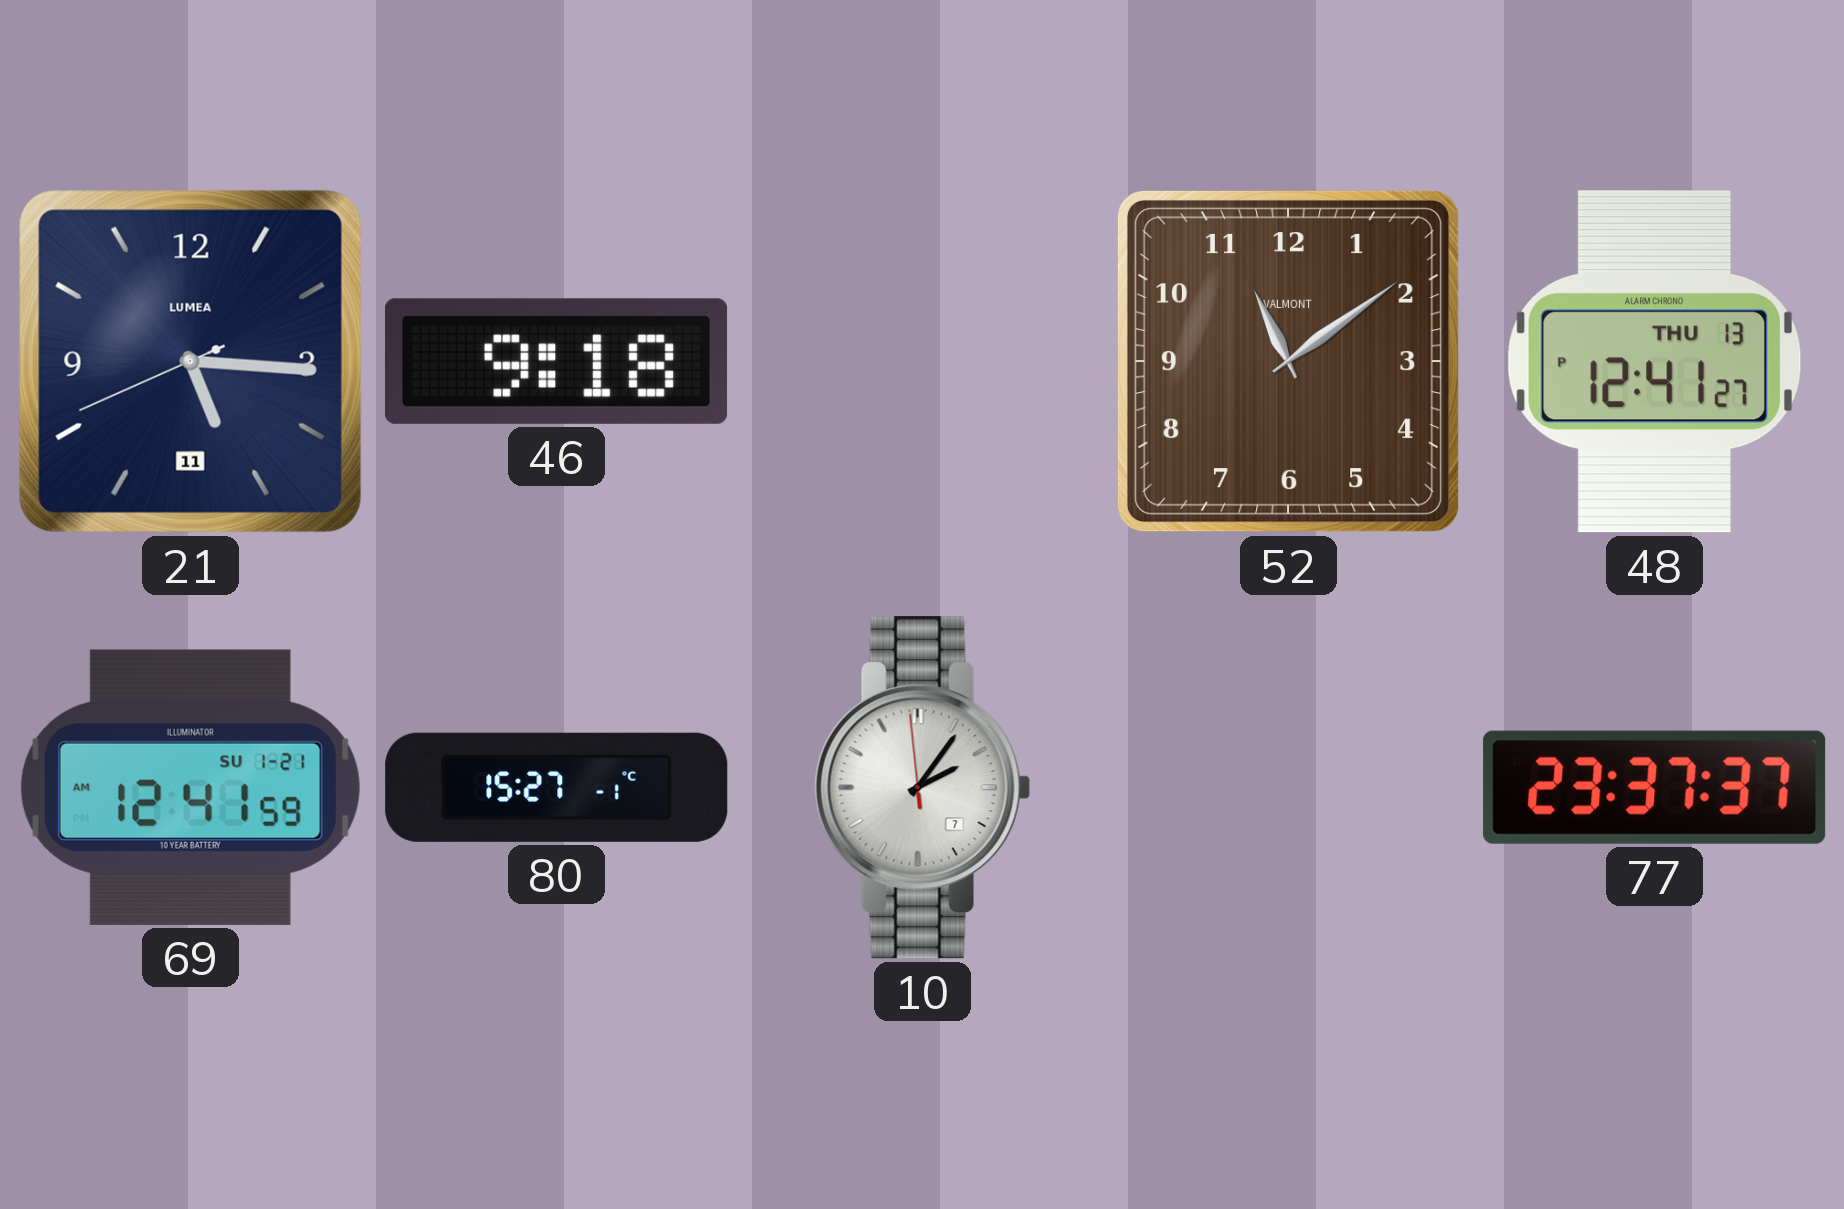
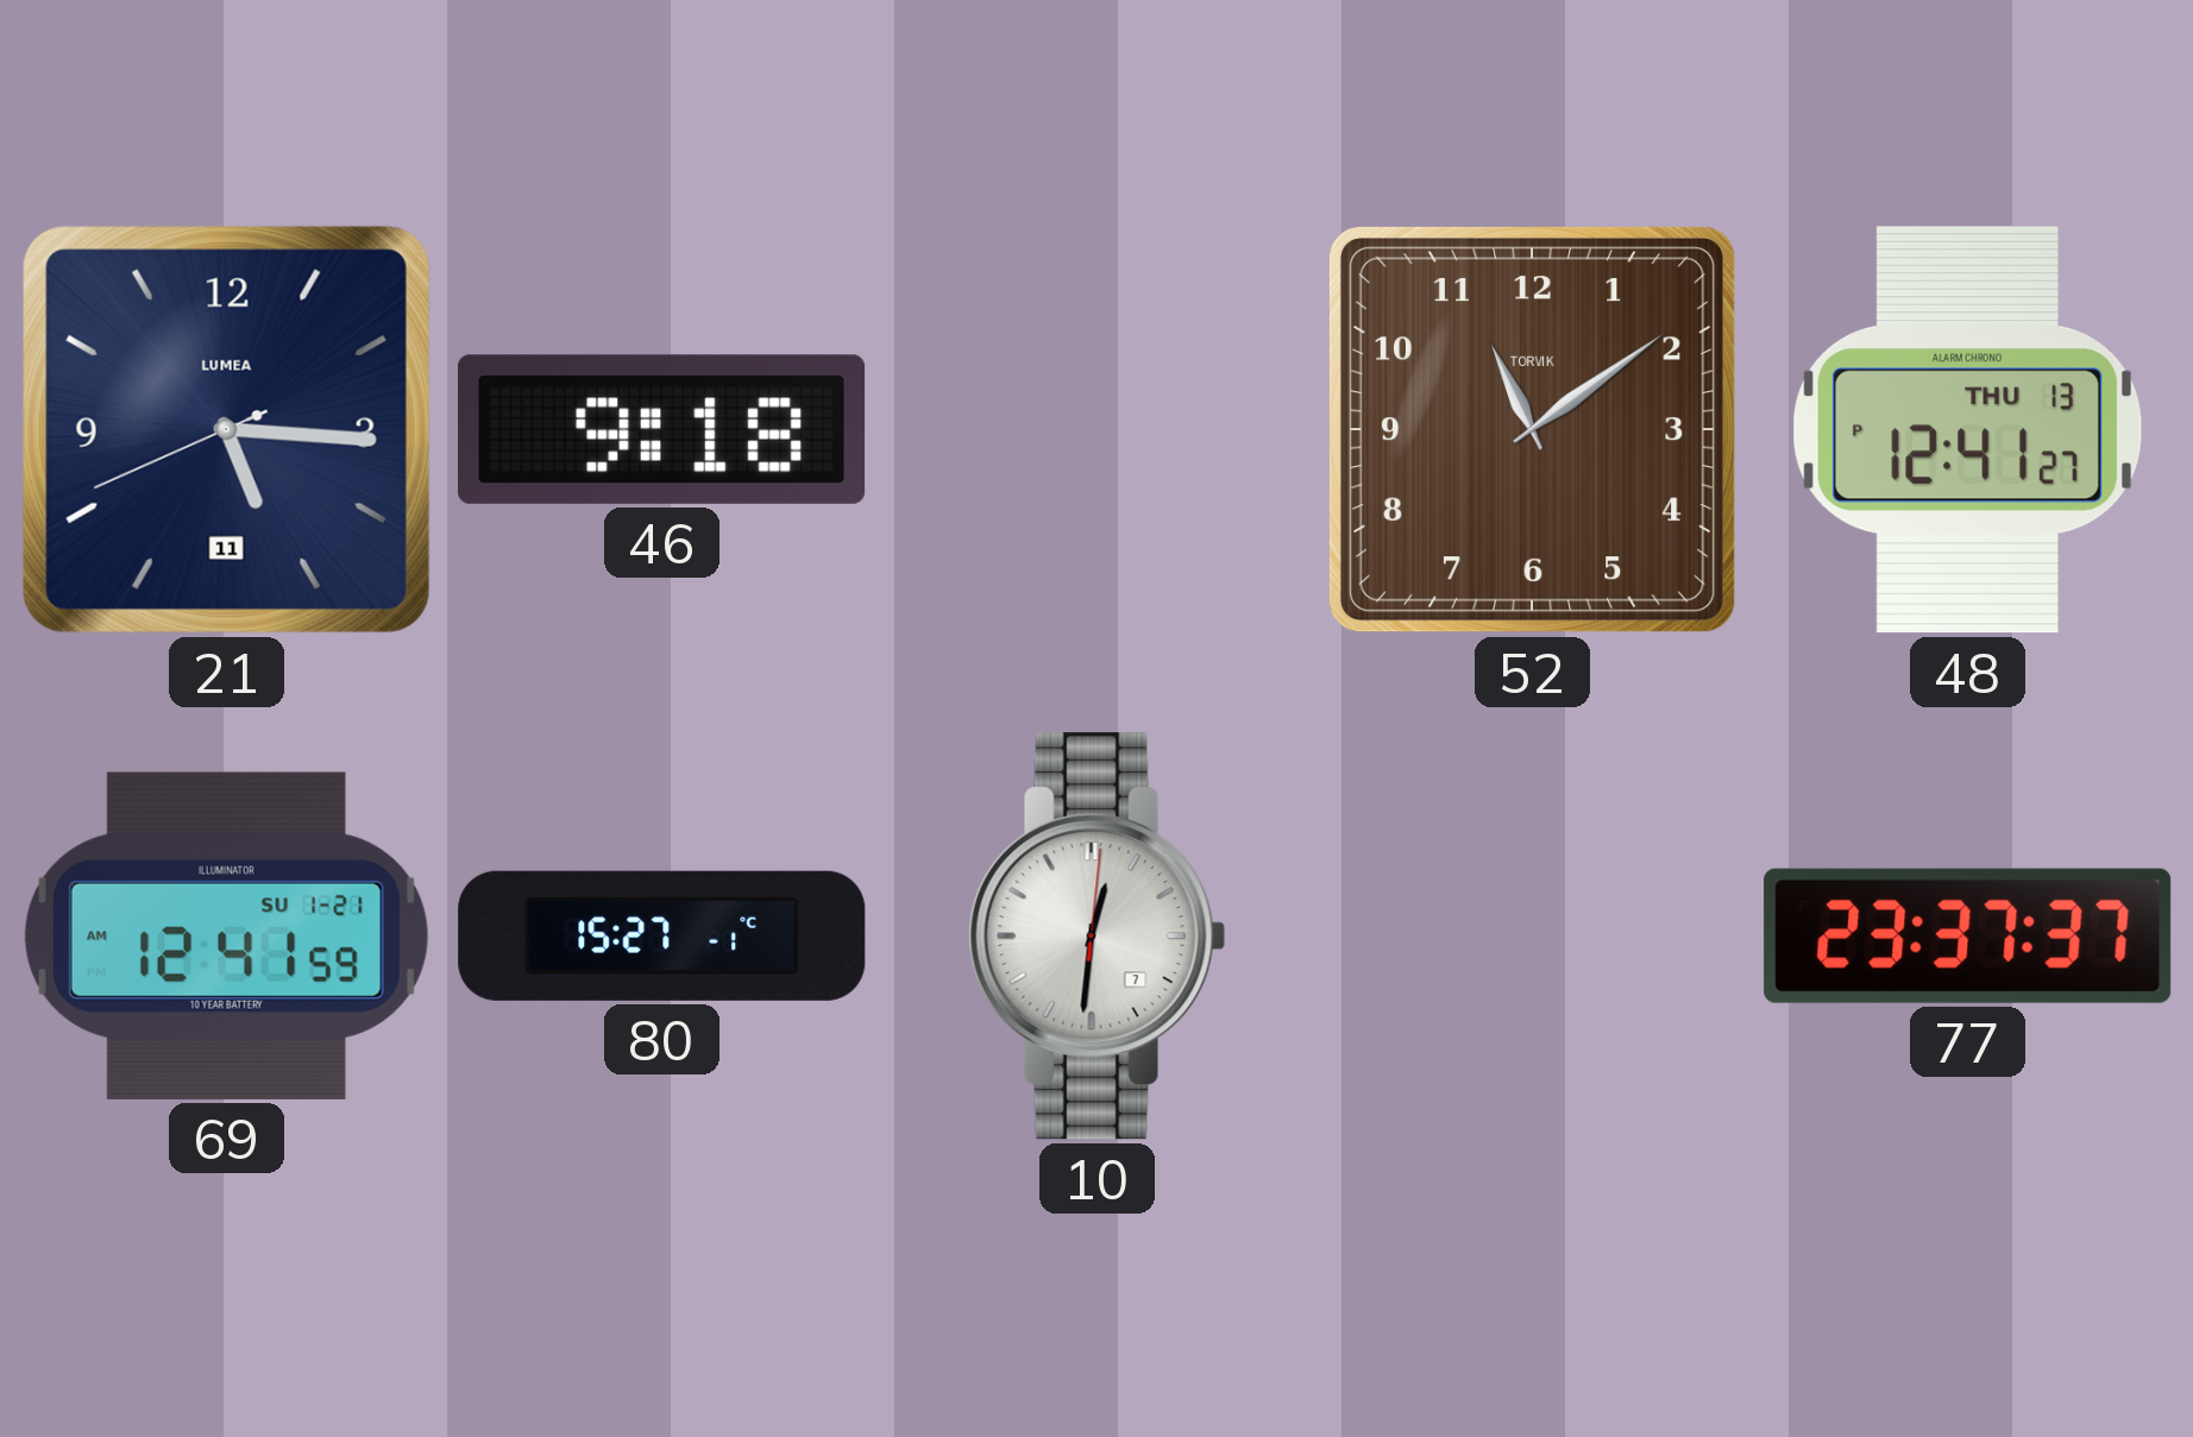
52 brand: VALMONT -> TORVIK
10: 2:05 -> 12:31
